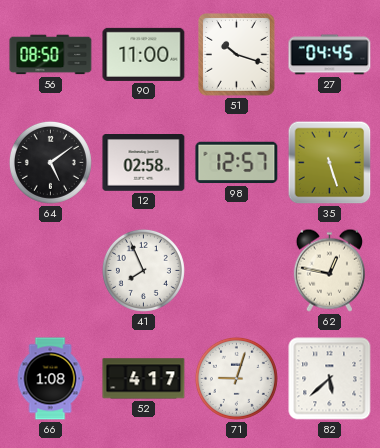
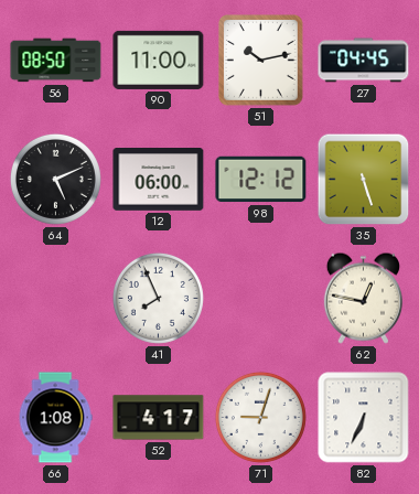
51: 10:18 -> 10:13
64: 5:09 -> 5:11
12: 02:58 -> 06:00
98: 12:57 -> 12:12
82: 5:38 -> 6:34
